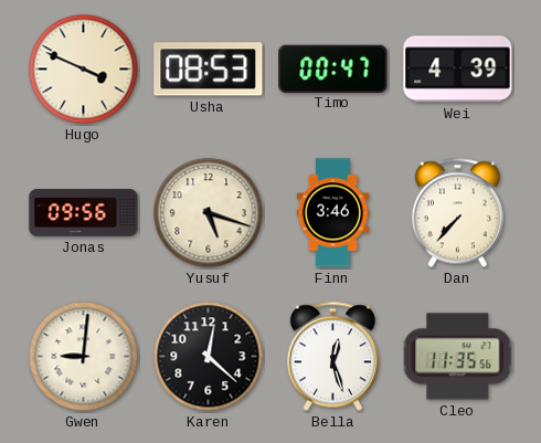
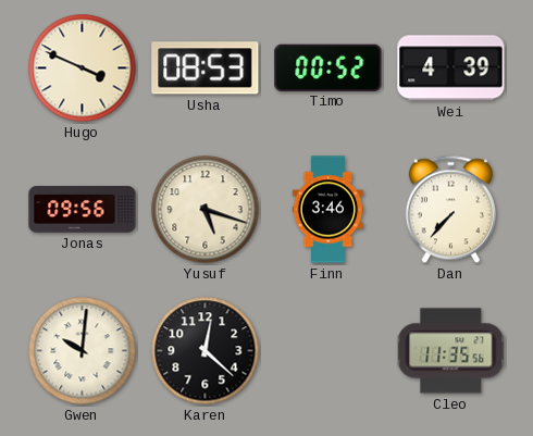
Timo: 00:47 -> 00:52
Gwen: 9:01 -> 10:01
Bella: 12:27 -> none
